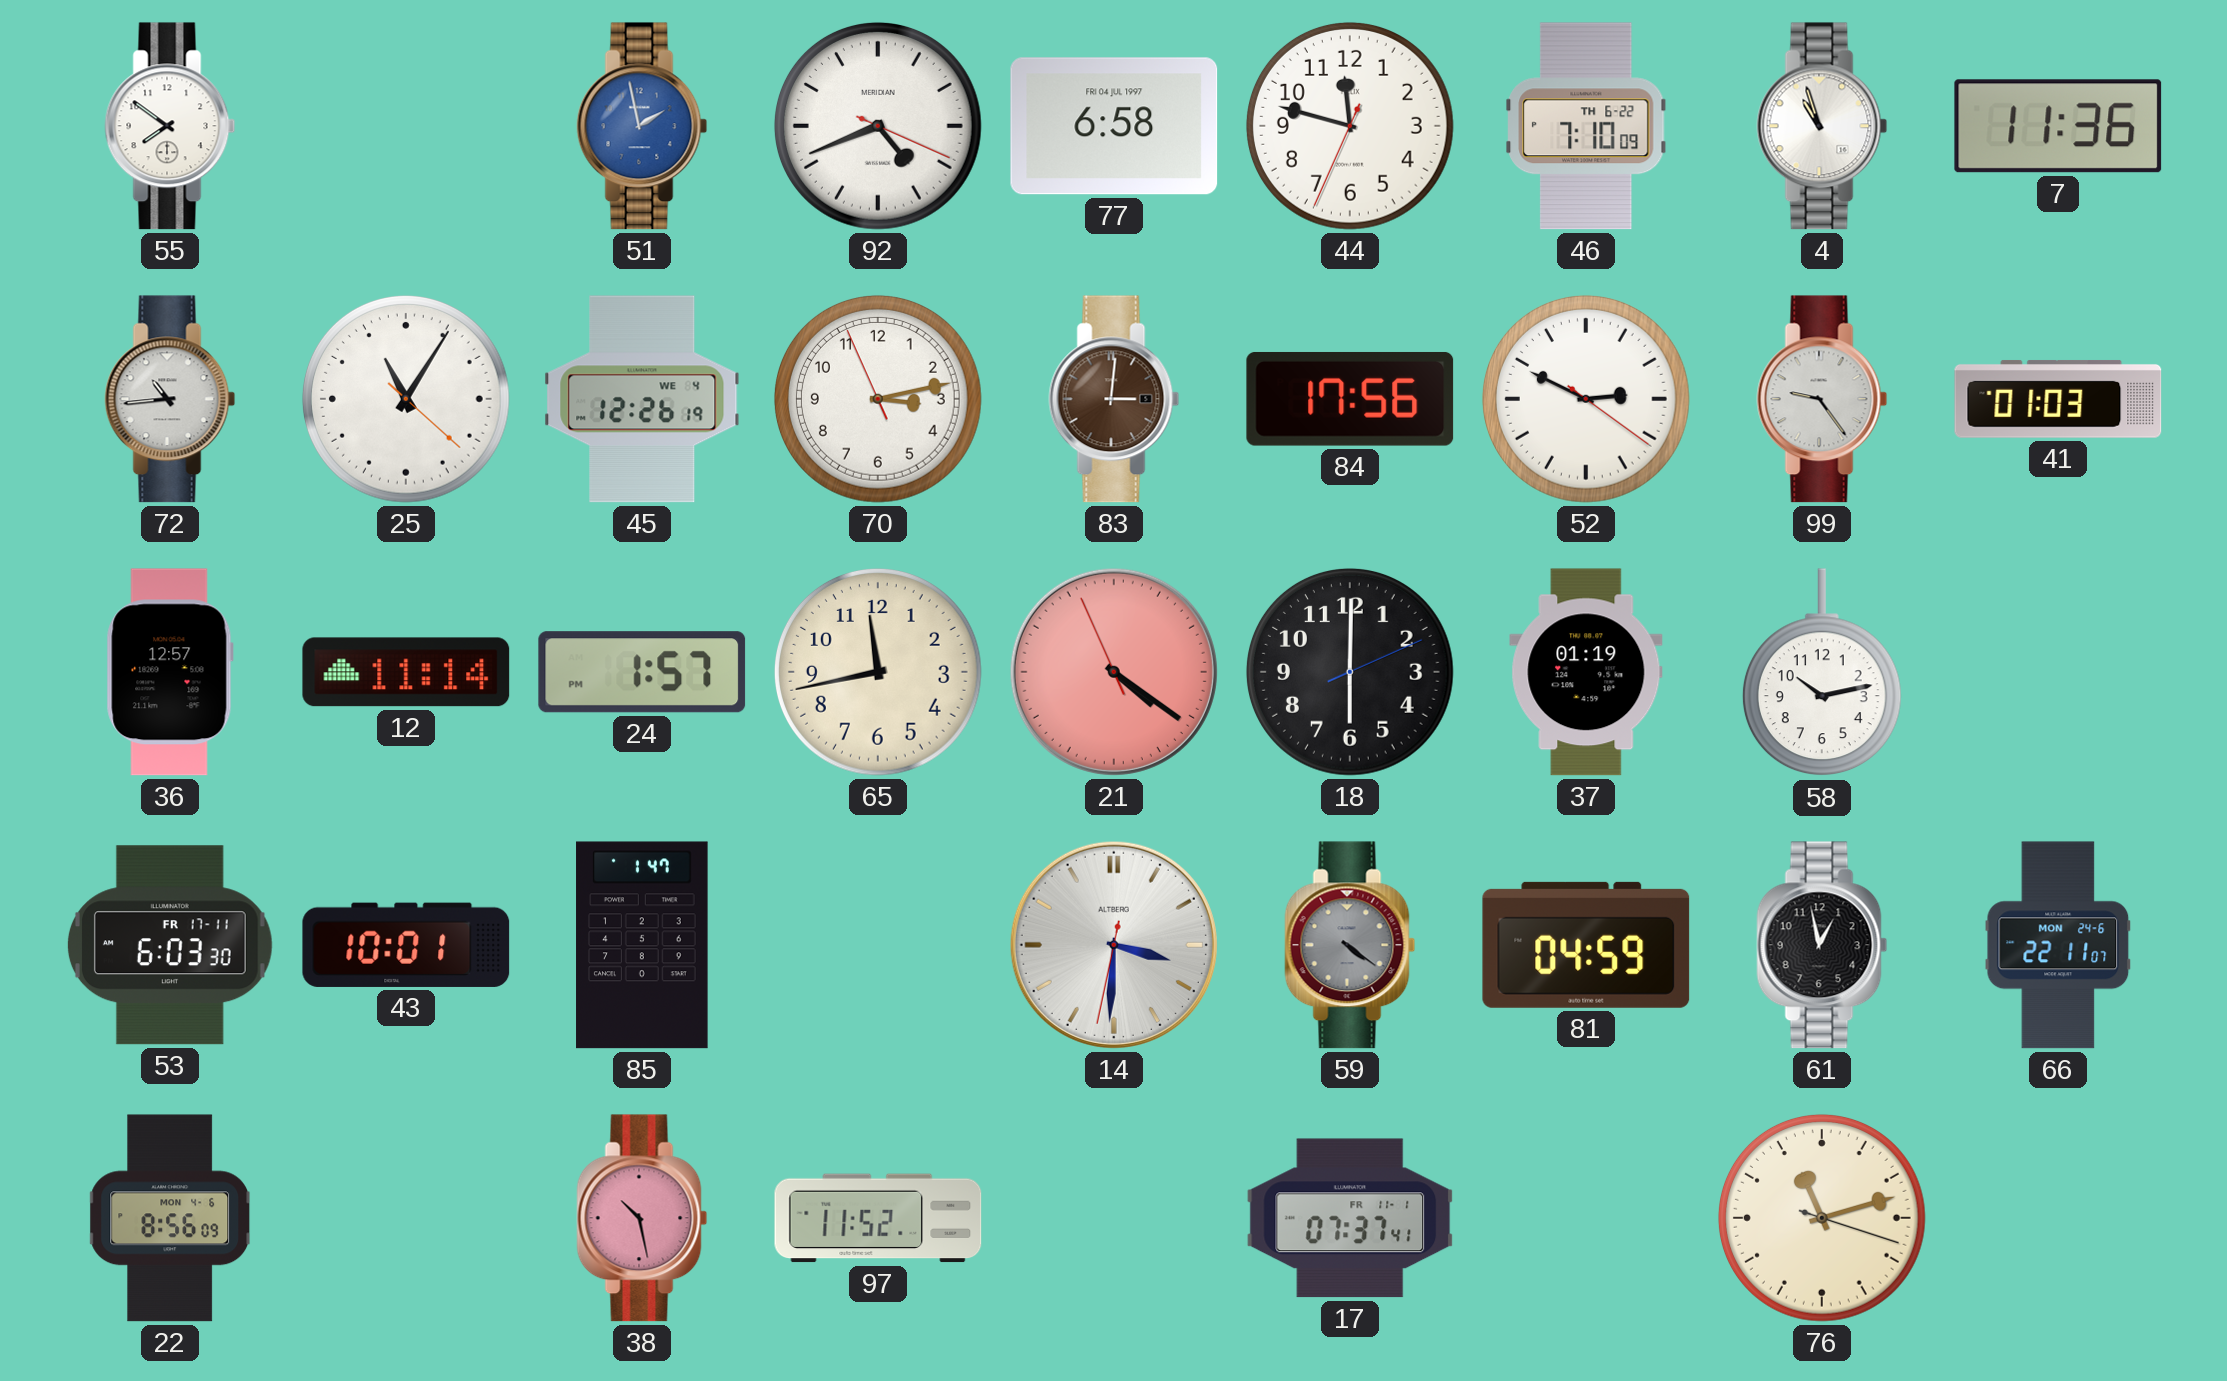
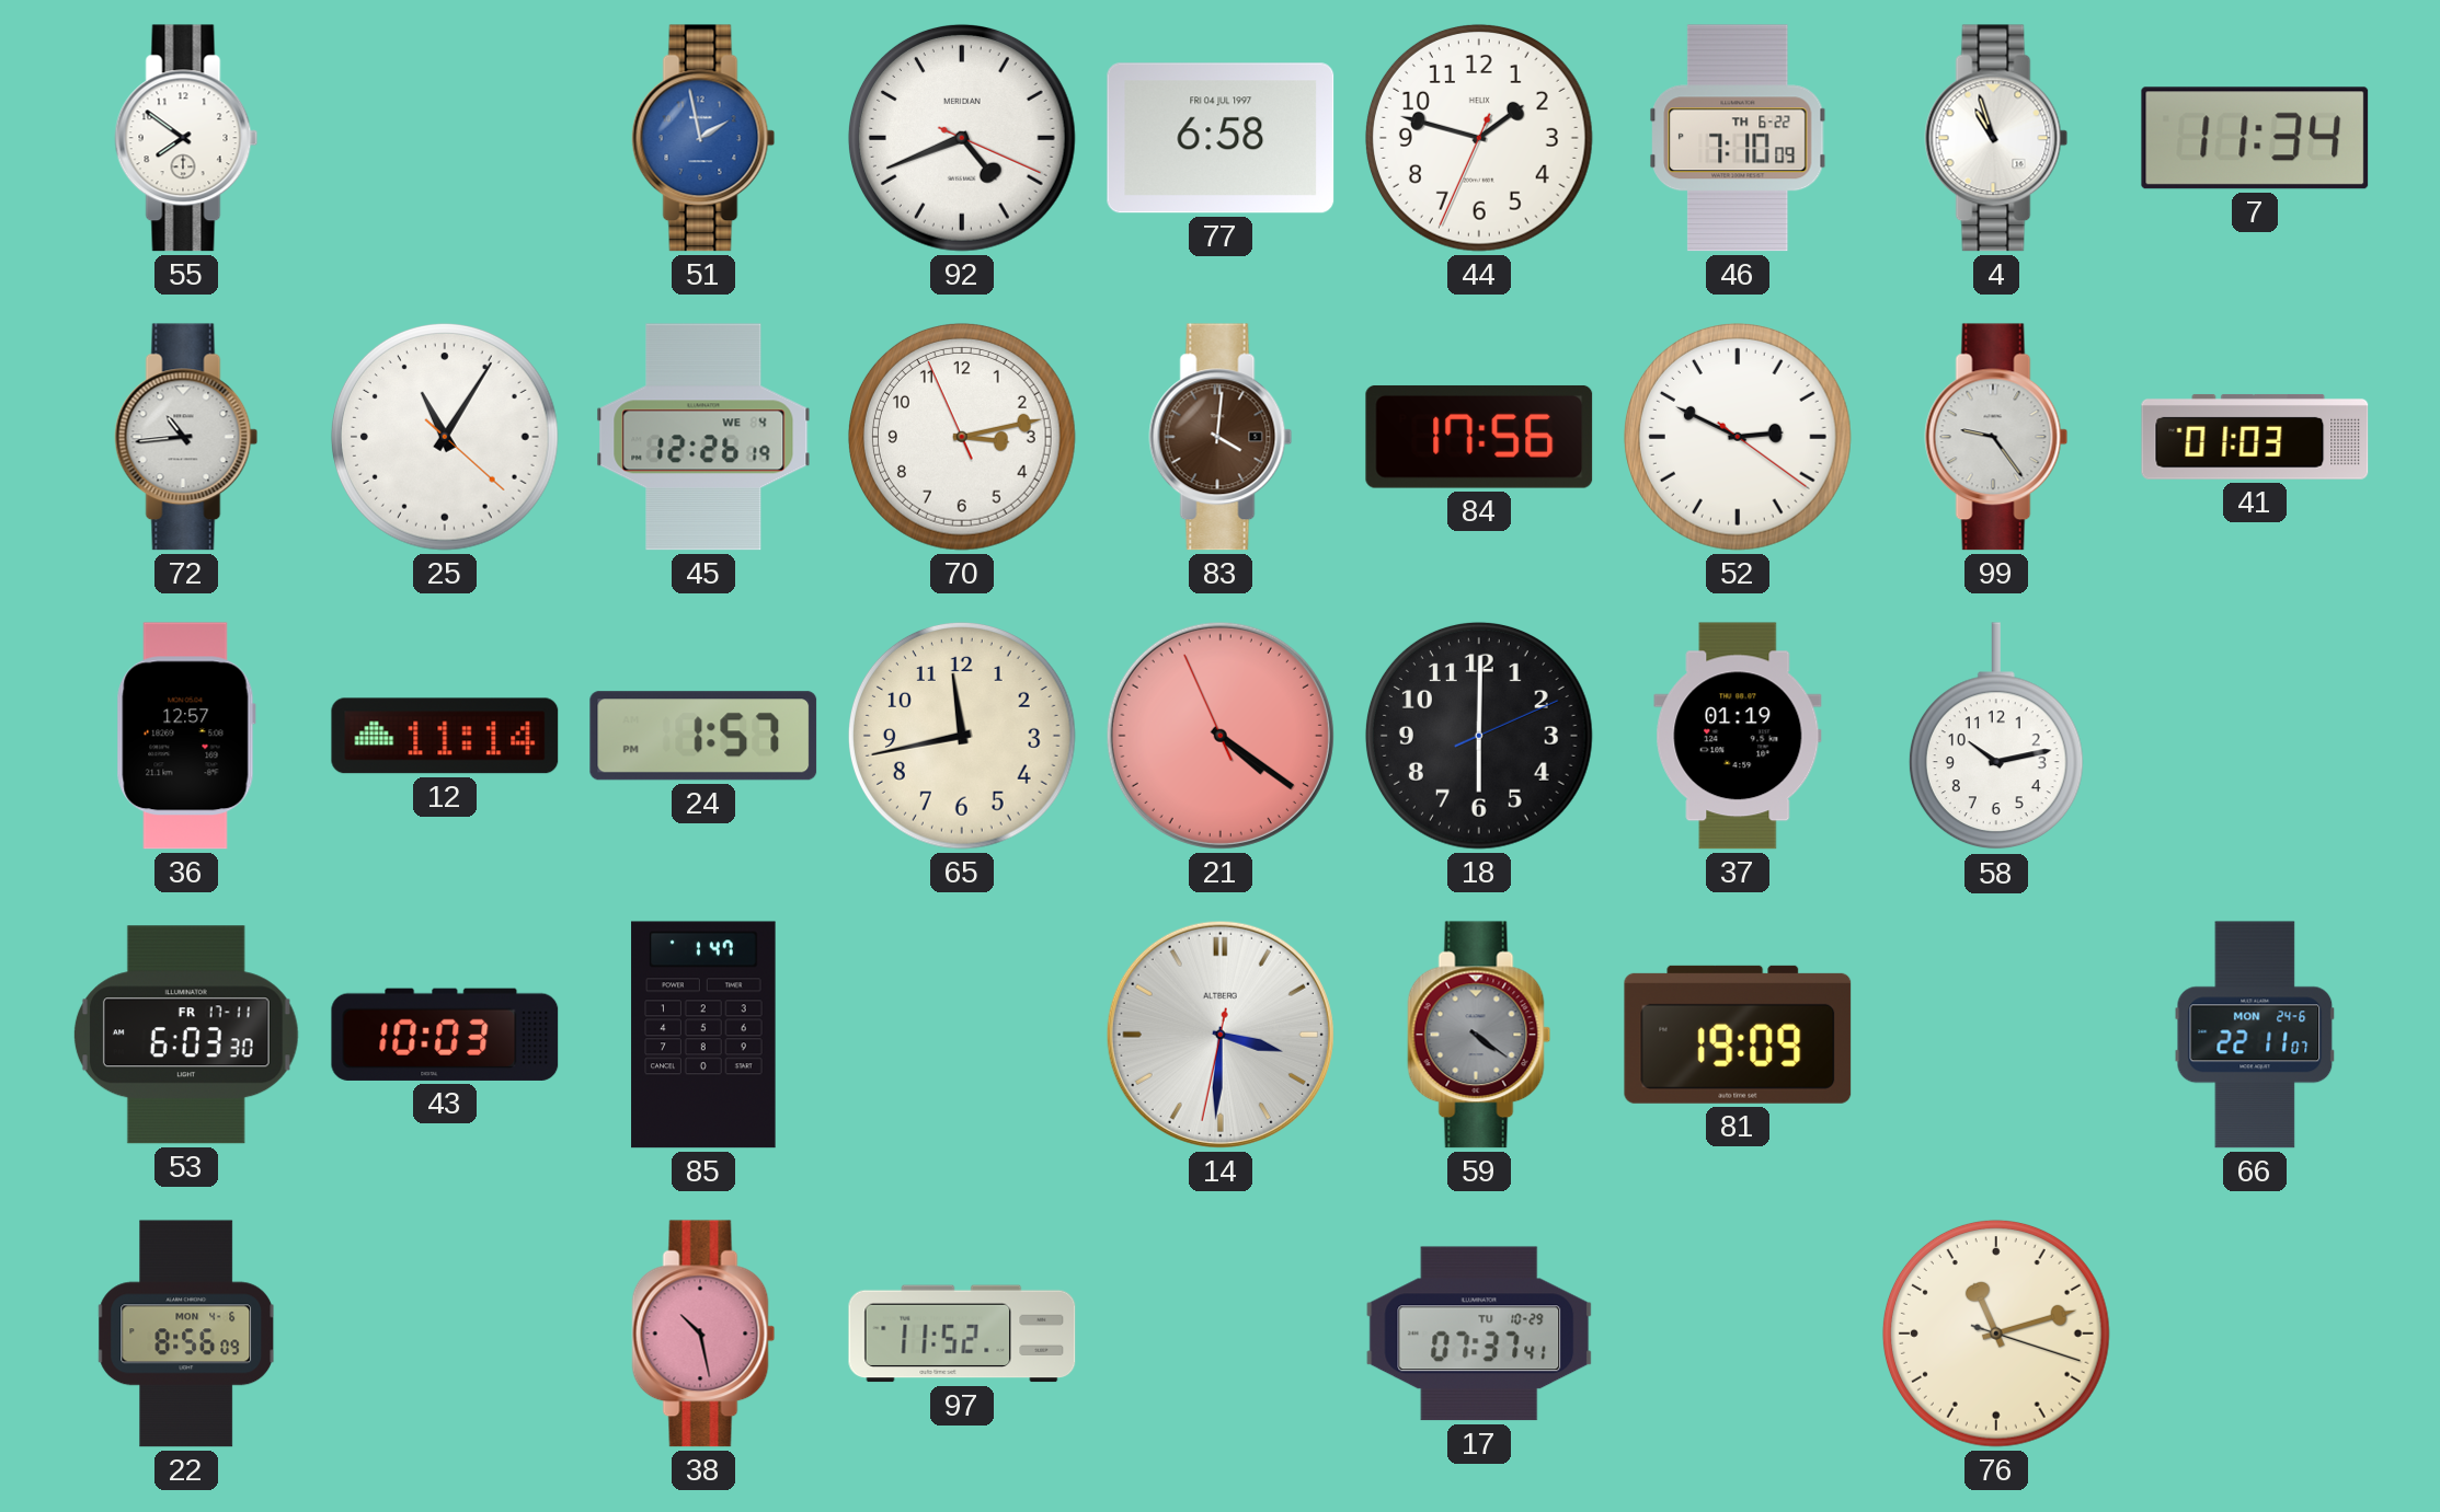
44: 11:47 -> 1:47
7: 11:36 -> 11:34
83: 3:01 -> 4:01
43: 10:01 -> 10:03
81: 04:59 -> 19:09
61: 12:58 -> none
17 date: FR 11-1 -> TU 10-29
